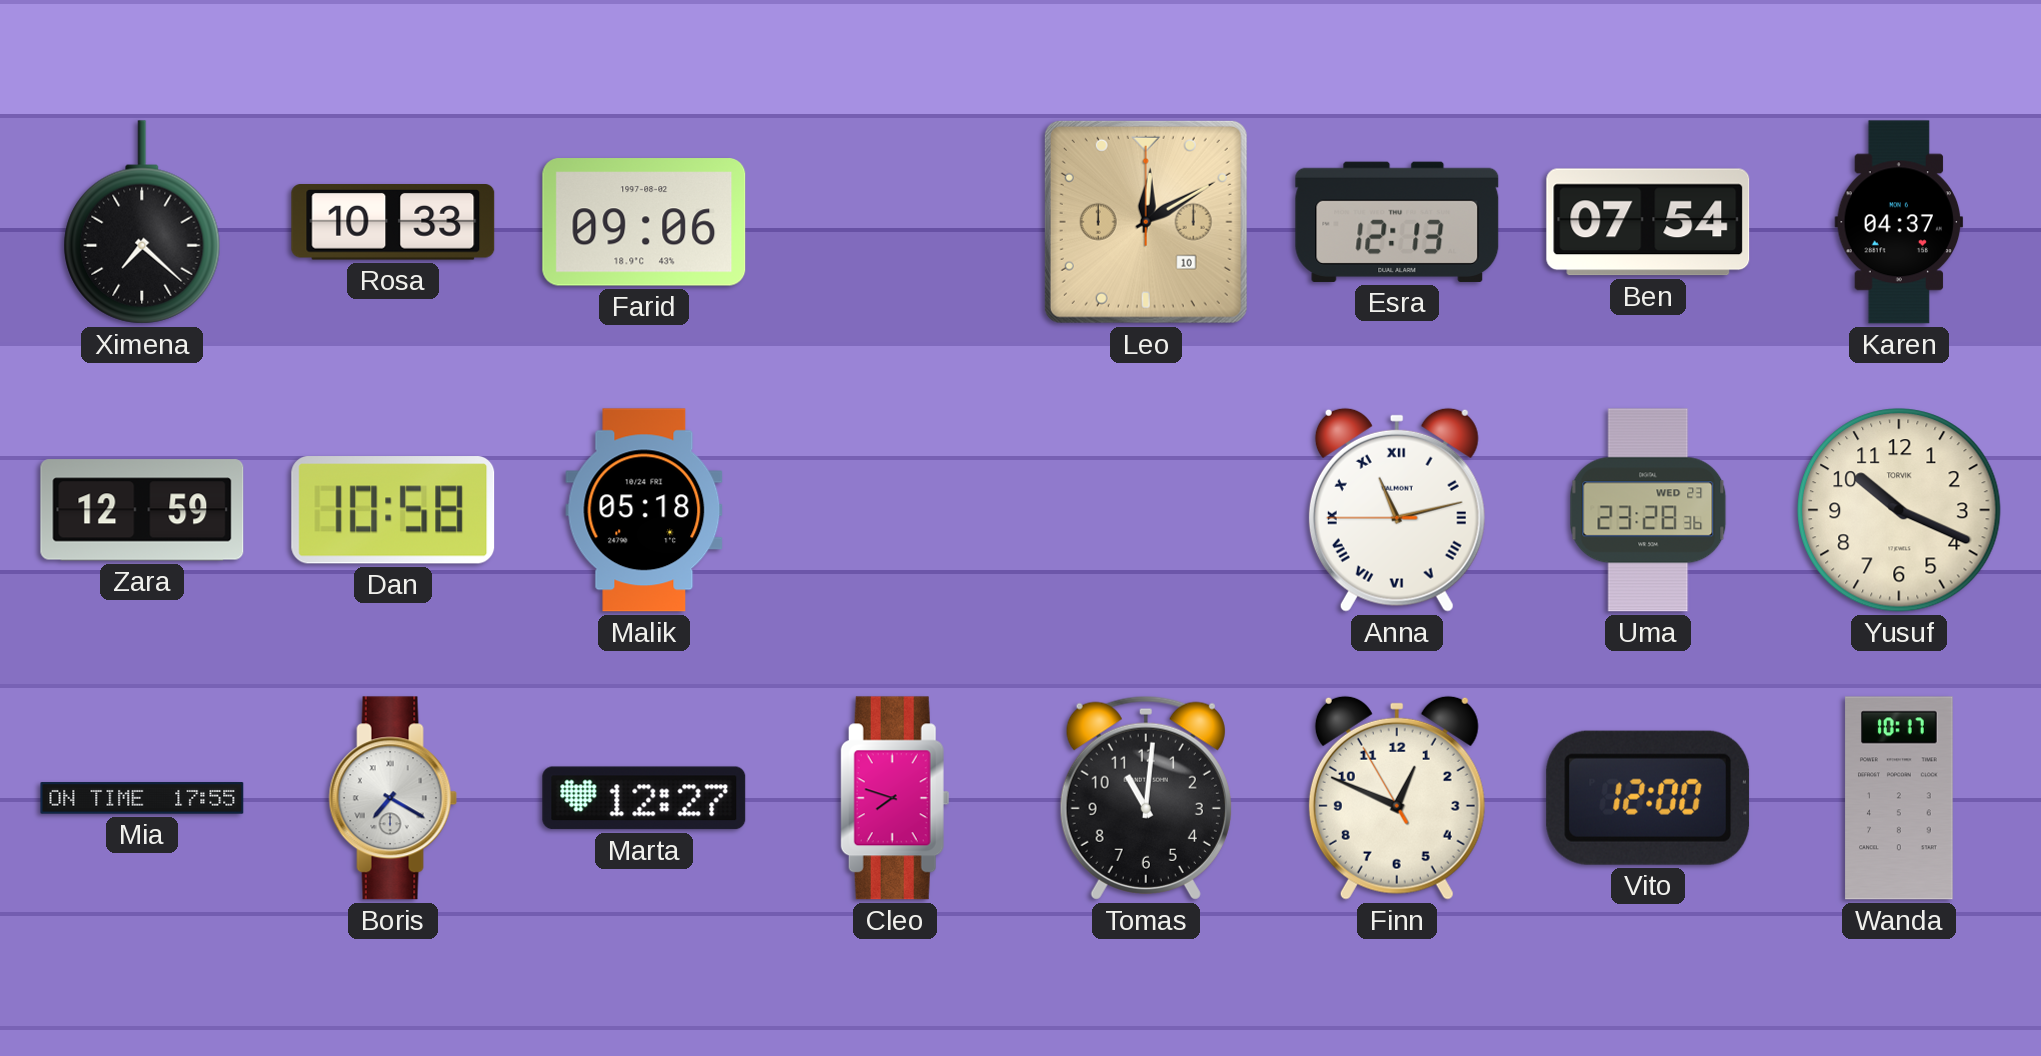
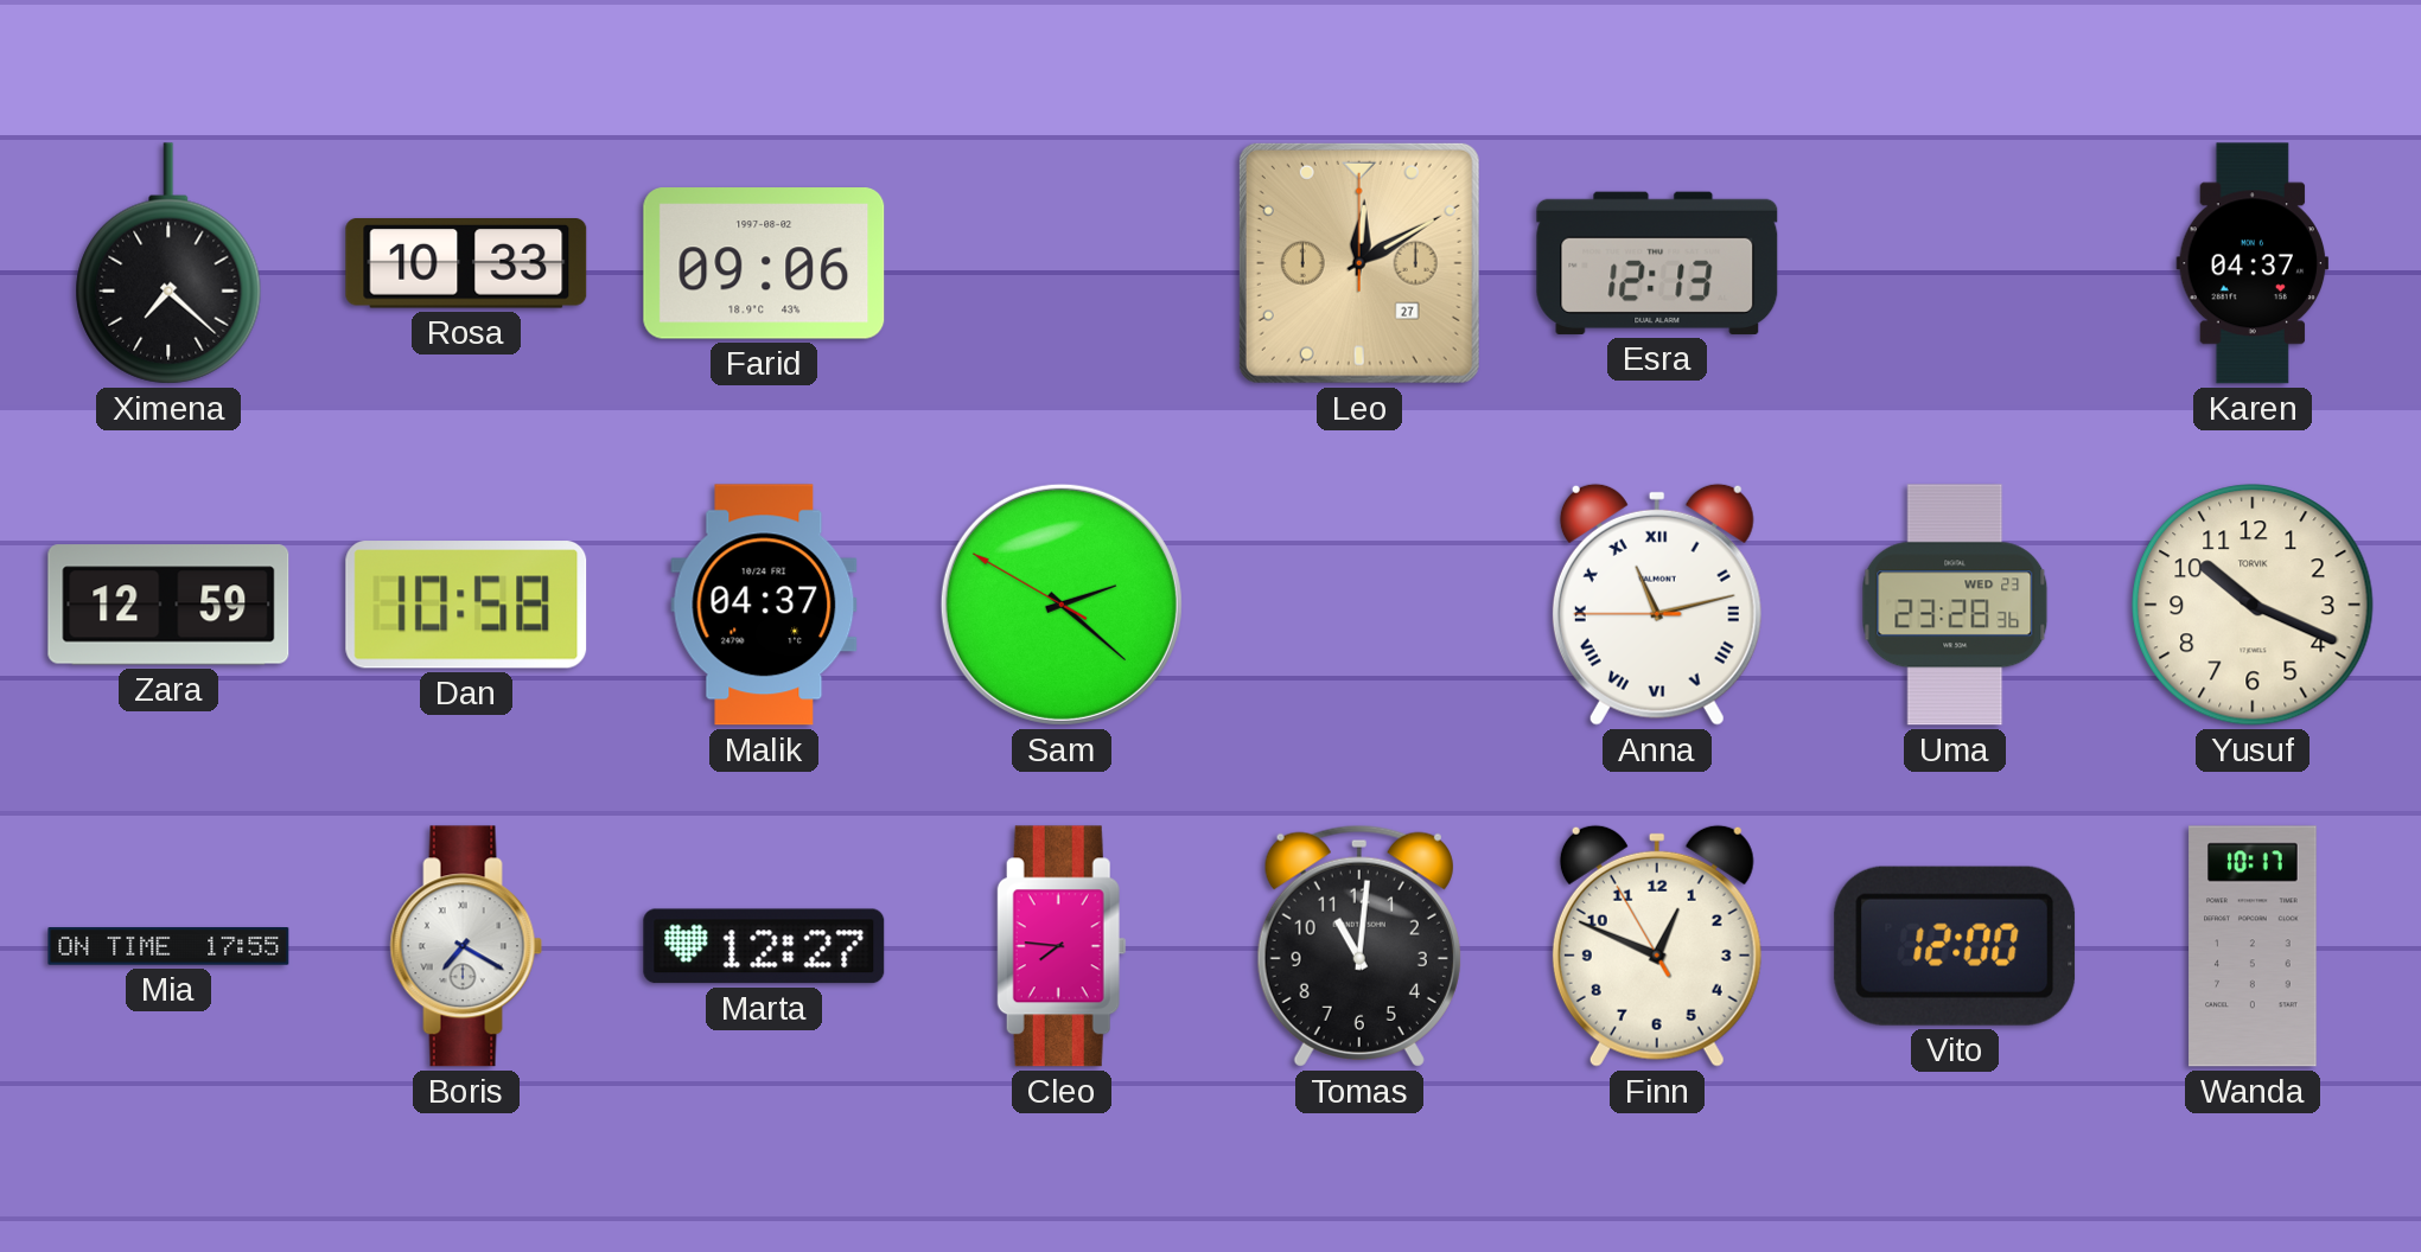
Leo date: 10 -> 27
Ben: 07:54 -> none
Malik: 05:18 -> 04:37
Sam: none -> 2:21
Cleo: 7:48 -> 7:46
